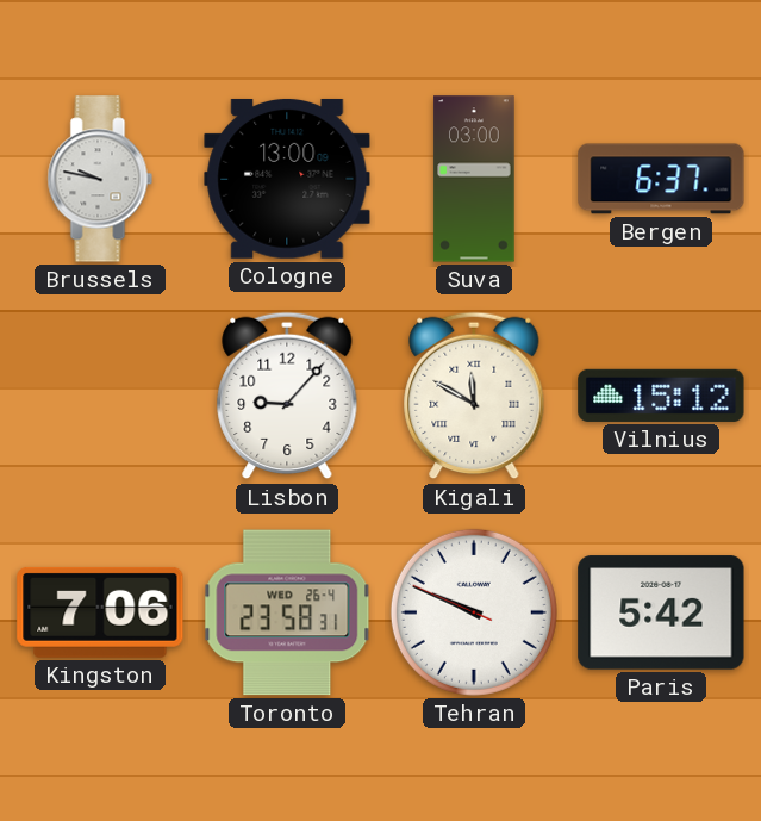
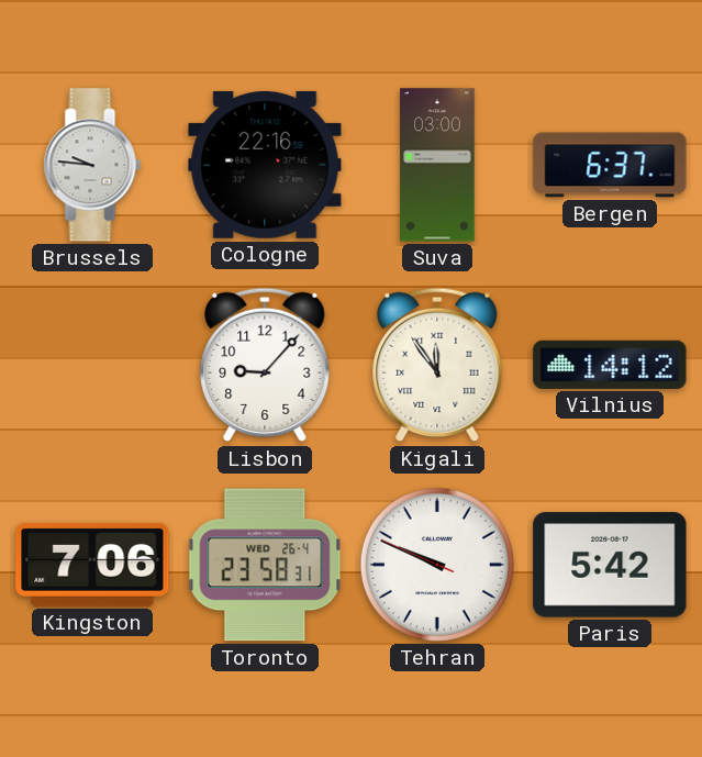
Brussels: 9:47 -> 9:46
Cologne: 13:00 -> 22:16
Kigali: 11:50 -> 11:54
Vilnius: 15:12 -> 14:12
